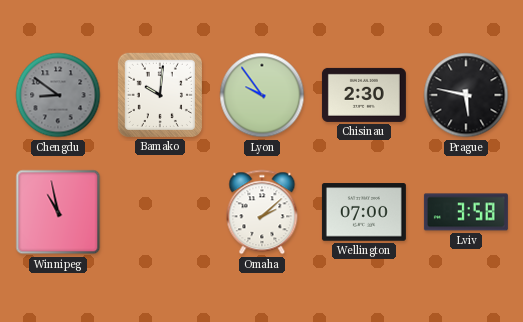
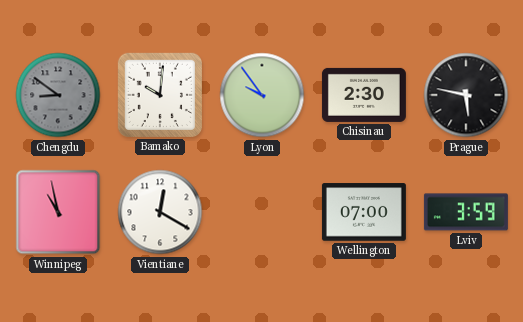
Vientiane: none -> 12:20
Omaha: 2:08 -> none
Lviv: 3:58 -> 3:59
